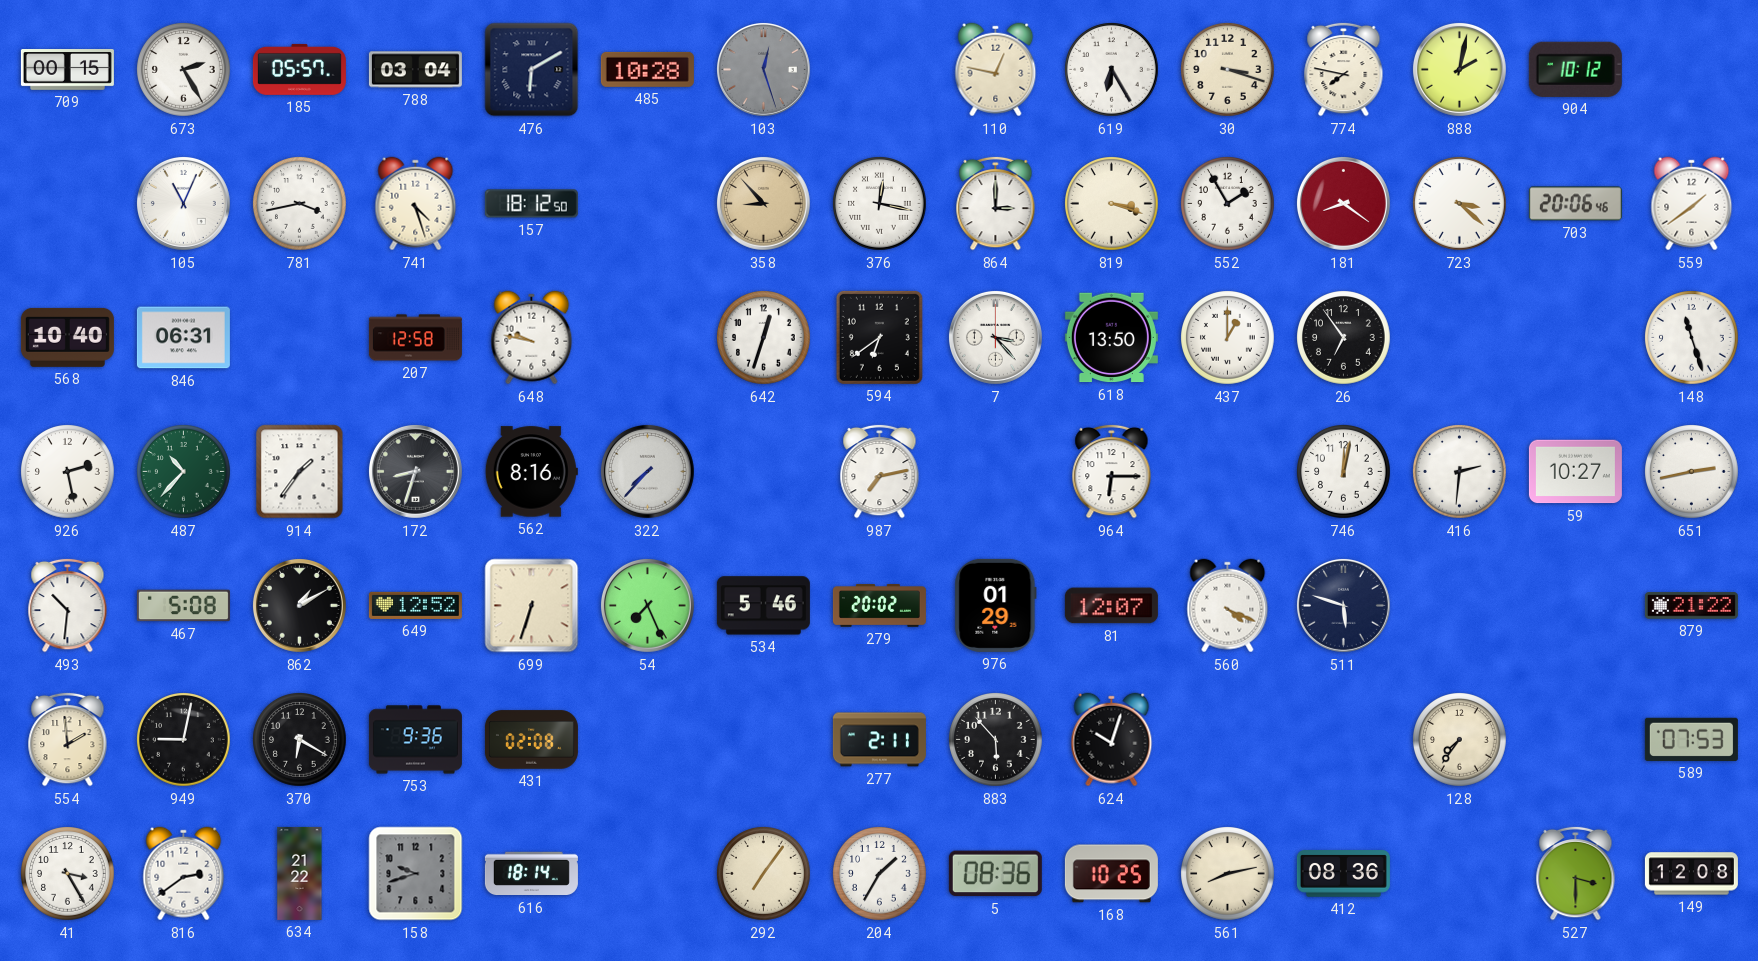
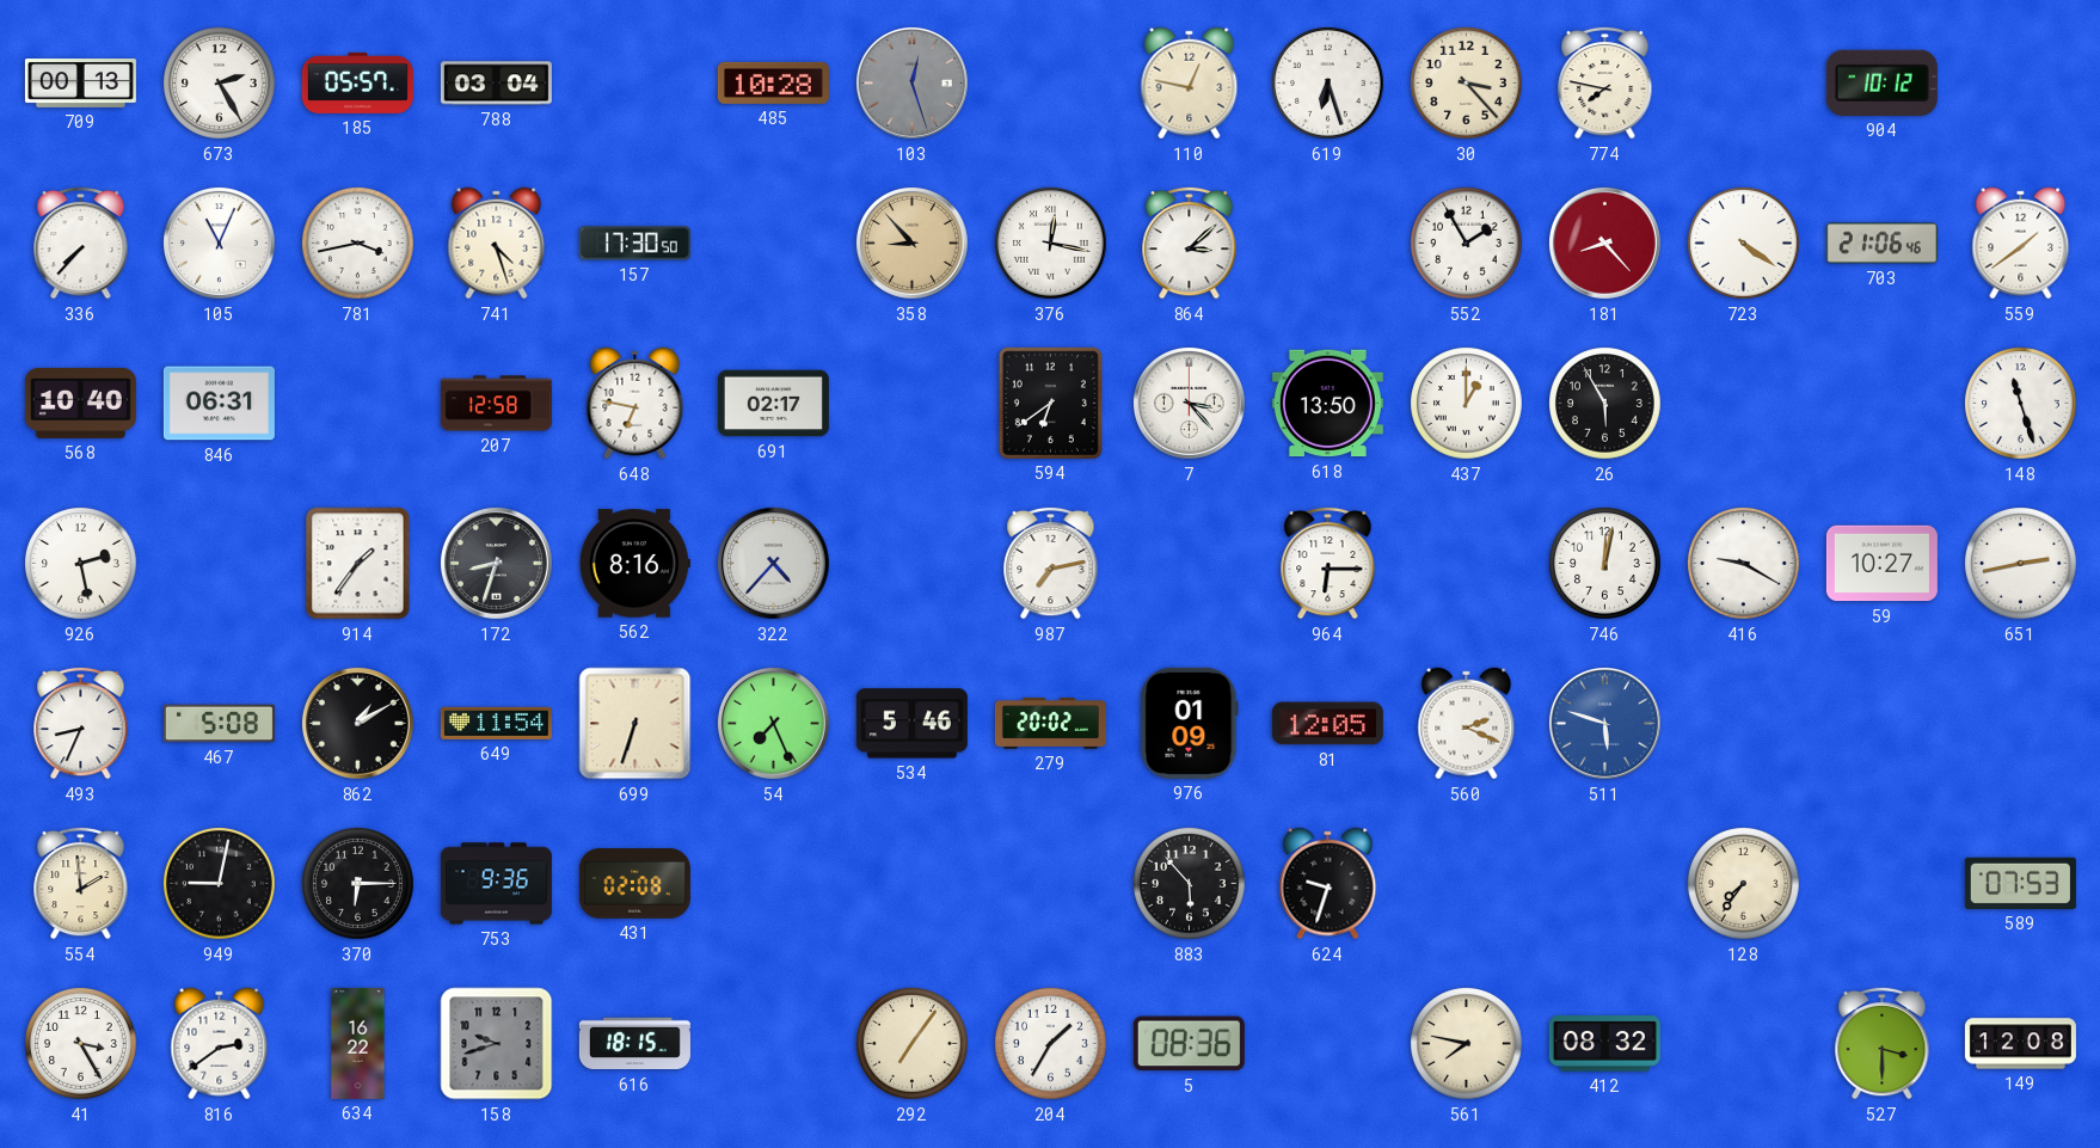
709: 00:15 -> 00:13
476: 6:10 -> none
619: 6:25 -> 6:27
30: 3:18 -> 3:23
888: 2:02 -> none
336: none -> 7:37
157: 18:12 -> 17:30
864: 3:00 -> 3:08
819: 3:18 -> none
181: 8:21 -> 8:23
723: 3:22 -> 4:21
703: 20:06 -> 21:06
648: 9:47 -> 6:47
691: none -> 02:17
642: 12:33 -> none
26: 6:54 -> 5:55
487: 10:37 -> none
322: 7:37 -> 4:37
416: 2:31 -> 9:20
493: 10:31 -> 8:34
649: 12:52 -> 11:54
976: 01:29 -> 01:09
81: 12:07 -> 12:05
560: 4:19 -> 2:19
511 dial: navy -> blue
879: 21:22 -> none
370: 6:20 -> 6:15
277: 2:11 -> none
624: 10:03 -> 9:33
634: 21:22 -> 16:22
616: 18:14 -> 18:15
168: 10:25 -> none
561: 8:13 -> 7:47
412: 08:36 -> 08:32
